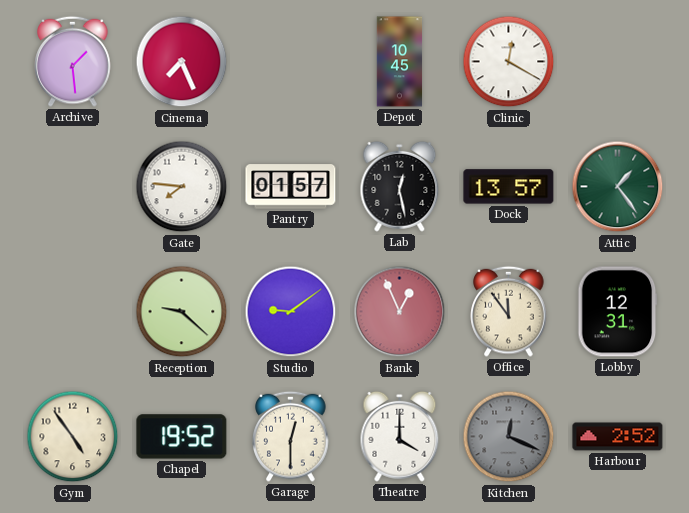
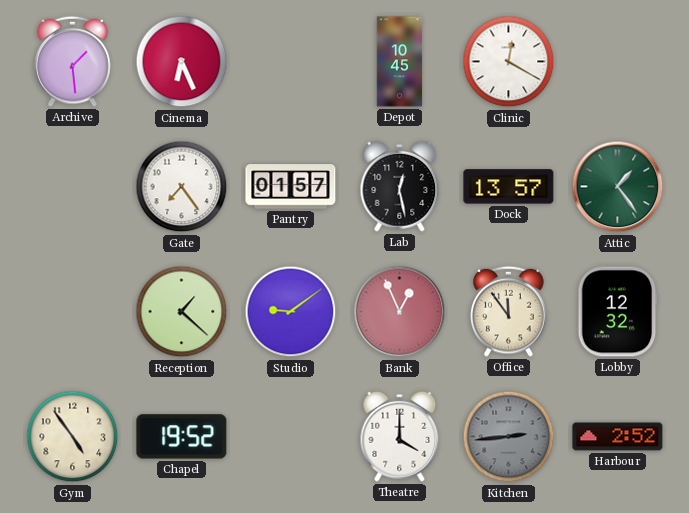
Cinema: 7:26 -> 6:26
Gate: 7:46 -> 7:24
Reception: 9:22 -> 1:22
Lobby: 12:31 -> 12:32
Garage: 12:30 -> none
Kitchen: 12:19 -> 2:44
